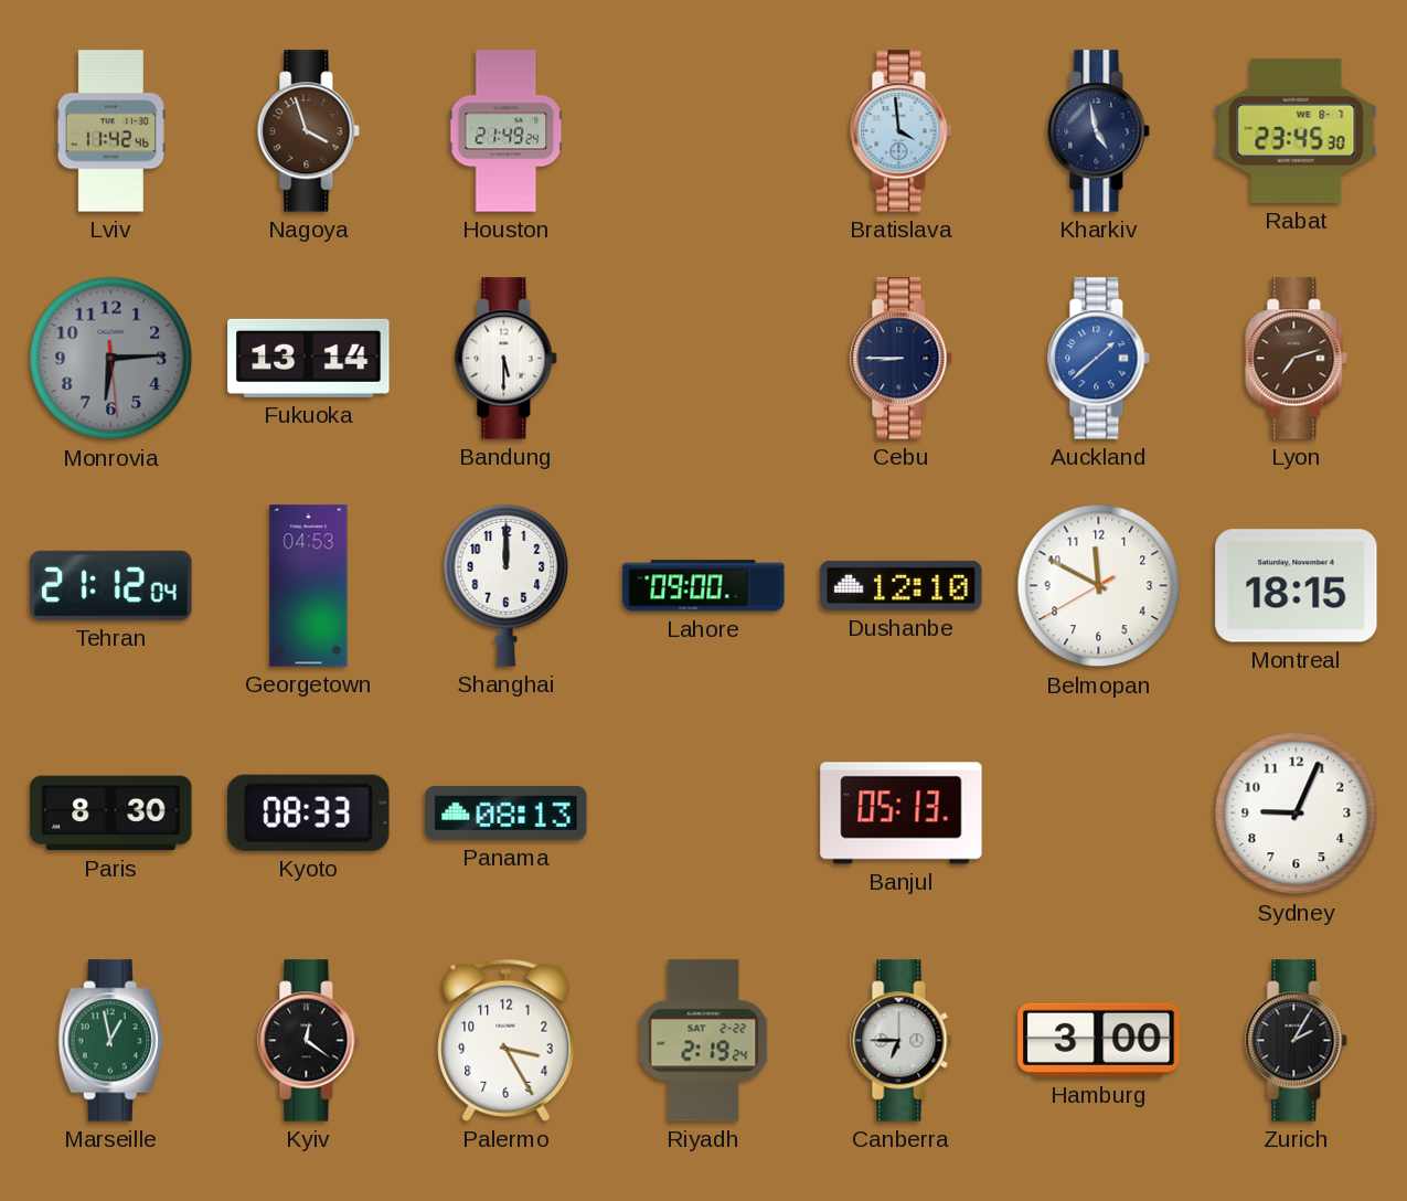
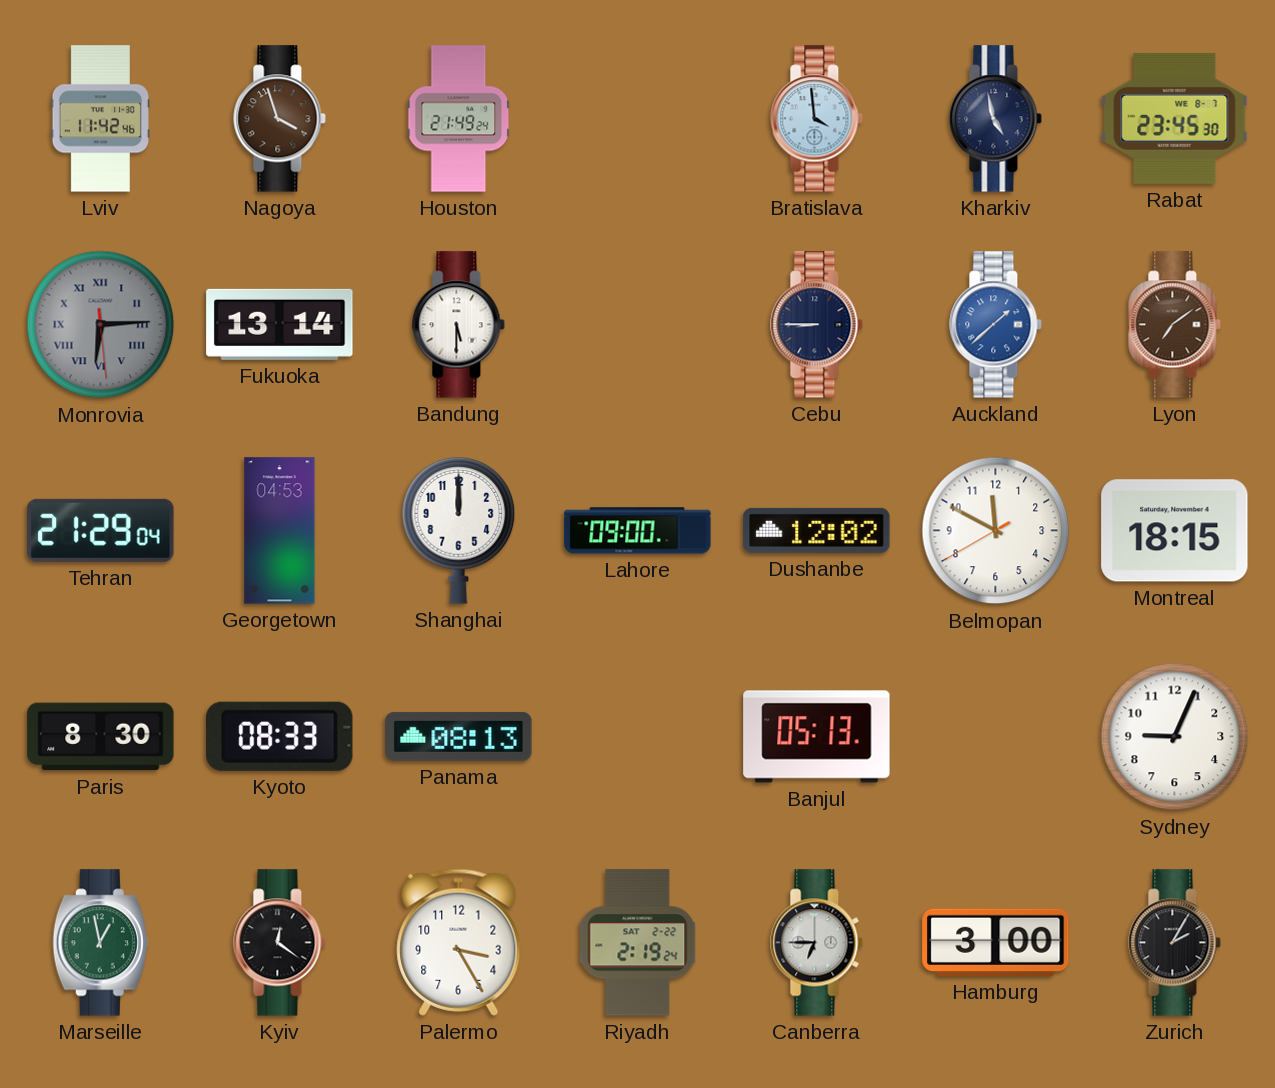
Monrovia numerals: Arabic -> Roman
Lyon: 7:12 -> 7:09
Tehran: 21:12 -> 21:29
Dushanbe: 12:10 -> 12:02
